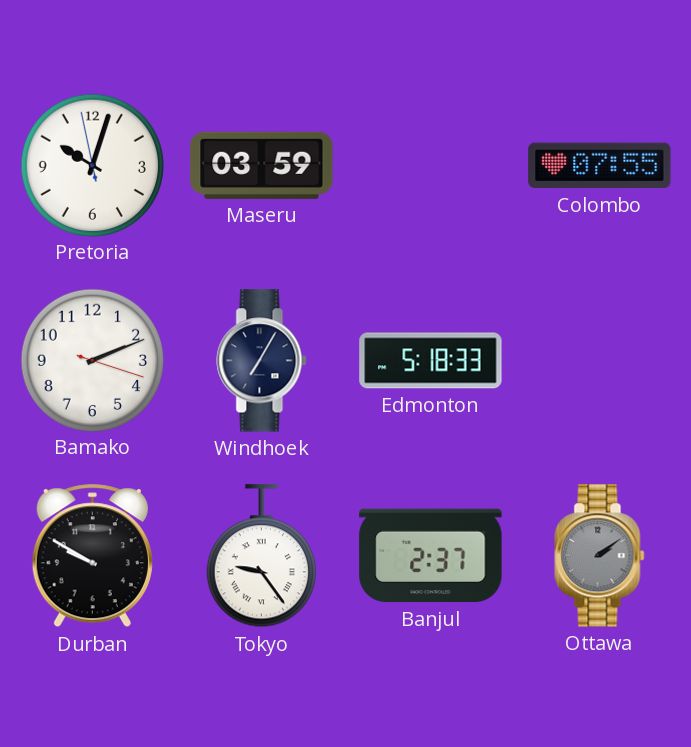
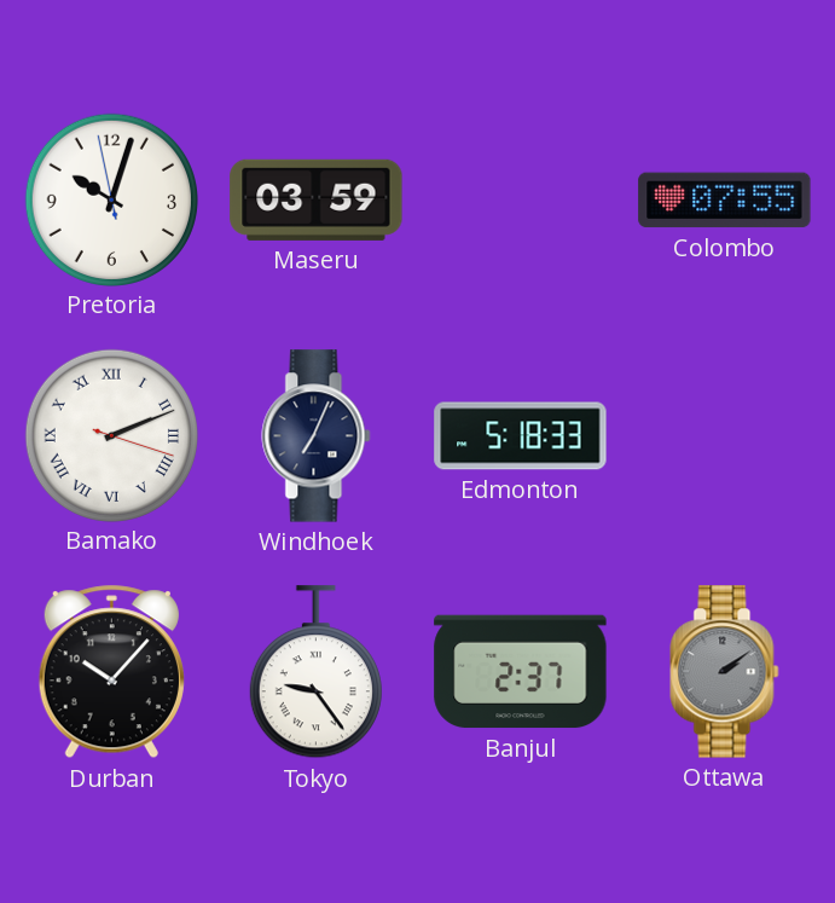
Bamako numerals: Arabic -> Roman
Windhoek: 7:05 -> 7:04
Durban: 9:50 -> 10:07
